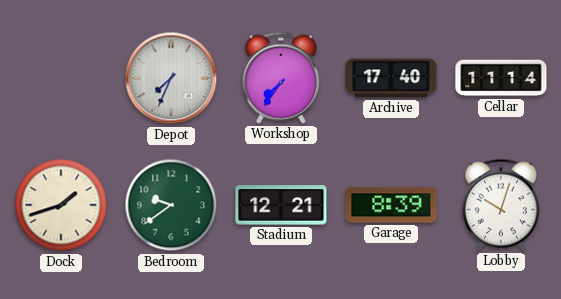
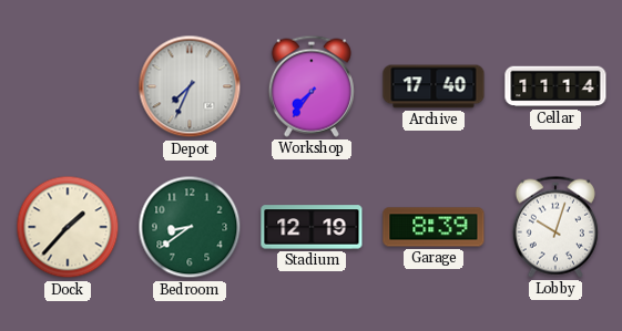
Dock: 1:42 -> 1:37
Bedroom: 9:39 -> 8:39
Stadium: 12:21 -> 12:19
